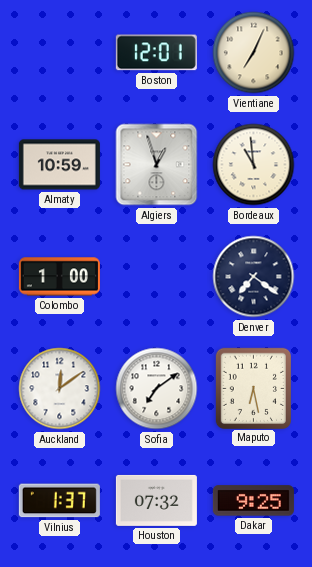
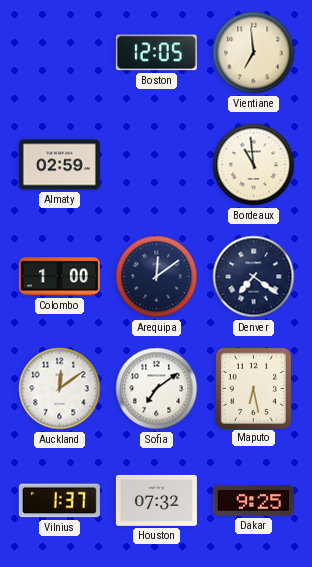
Boston: 12:01 -> 12:05
Vientiane: 7:04 -> 6:59
Almaty: 10:59 -> 02:59
Algiers: 12:57 -> none
Arequipa: none -> 12:09
